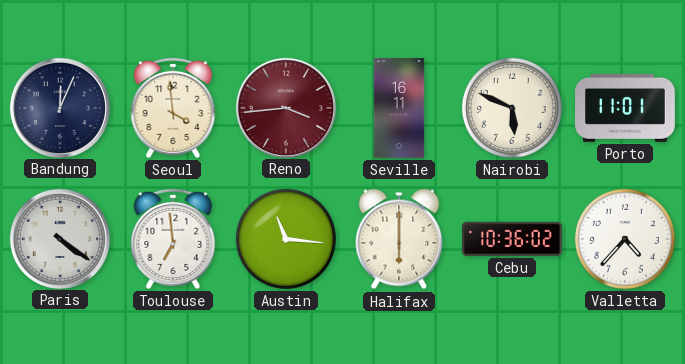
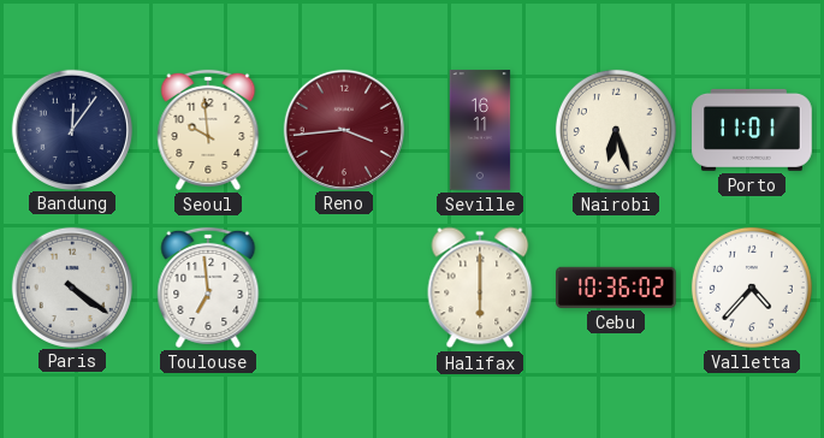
Bandung: 12:04 -> 12:06
Seoul: 3:59 -> 9:59
Nairobi: 5:49 -> 6:27
Austin: 11:16 -> none
